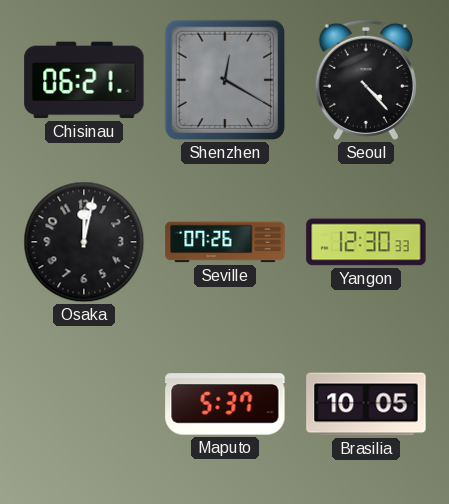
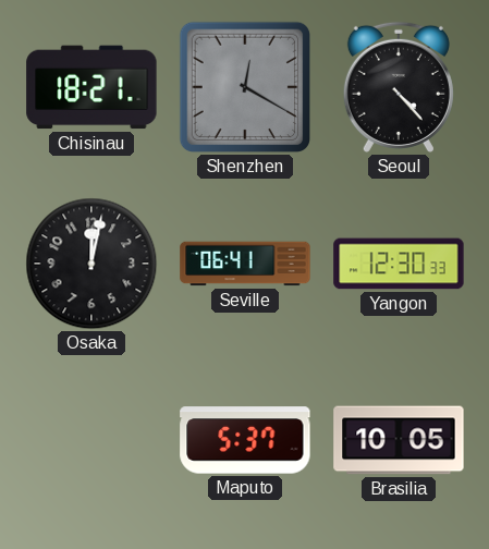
Chisinau: 06:21 -> 18:21
Seville: 07:26 -> 06:41
